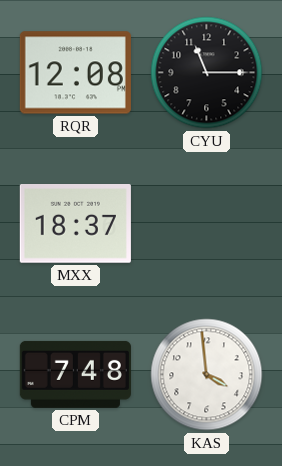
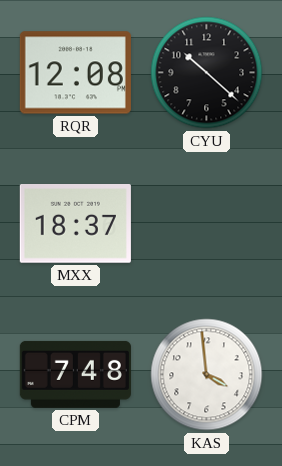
CYU: 11:15 -> 10:22
